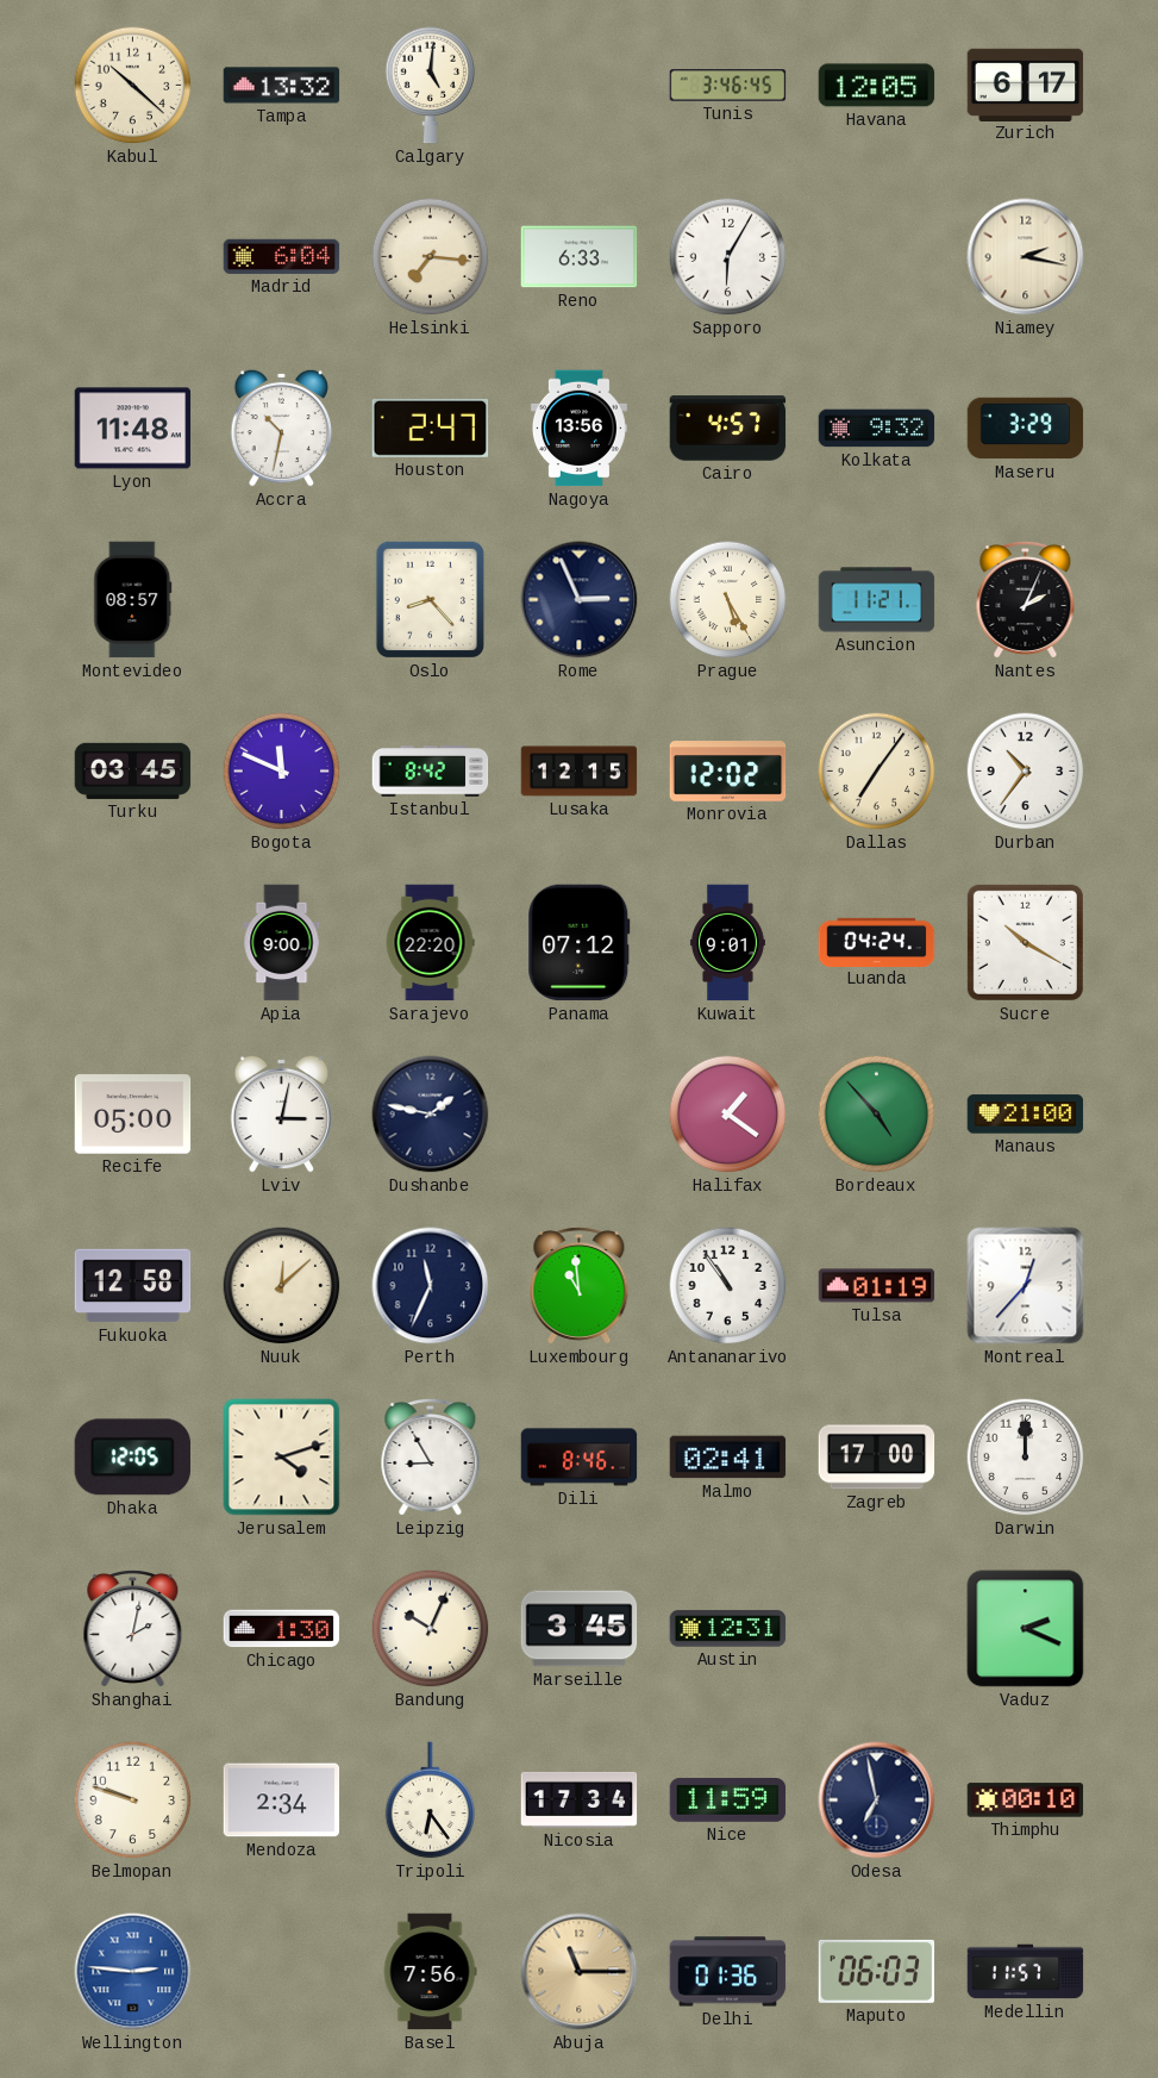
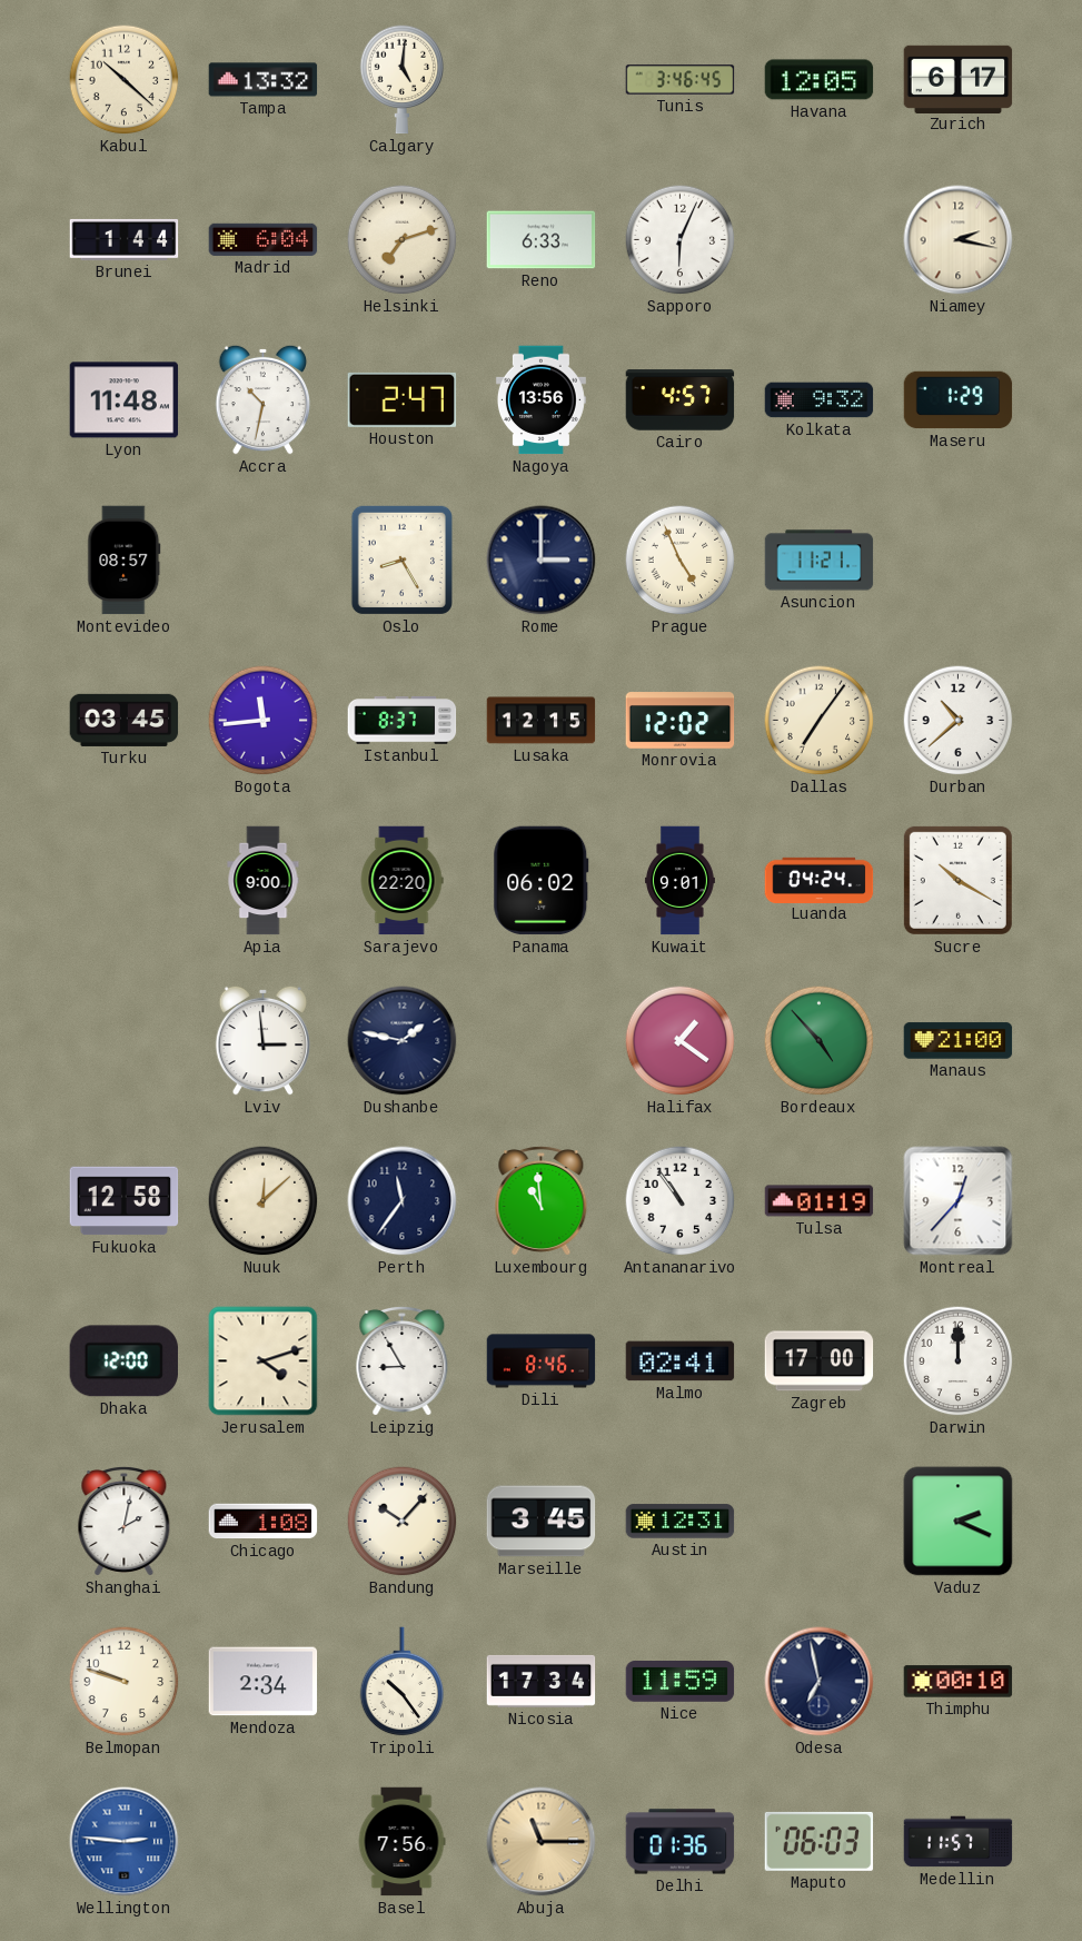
Brunei: none -> 1:44
Helsinki: 7:16 -> 7:12
Sapporo: 6:05 -> 6:04
Maseru: 3:29 -> 1:29
Oslo: 8:23 -> 8:25
Rome: 2:56 -> 3:00
Prague: 5:25 -> 4:56
Nantes: 2:04 -> none
Bogota: 11:49 -> 11:44
Istanbul: 8:42 -> 8:37
Durban: 10:36 -> 10:38
Panama: 07:12 -> 06:02
Recife: 05:00 -> none
Lviv: 3:02 -> 2:59
Perth: 11:34 -> 11:36
Dhaka: 12:05 -> 12:00
Chicago: 1:30 -> 1:08
Bandung: 10:04 -> 10:07
Tripoli: 6:24 -> 10:24
